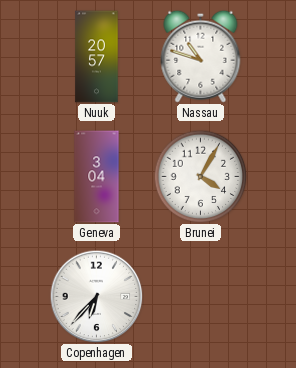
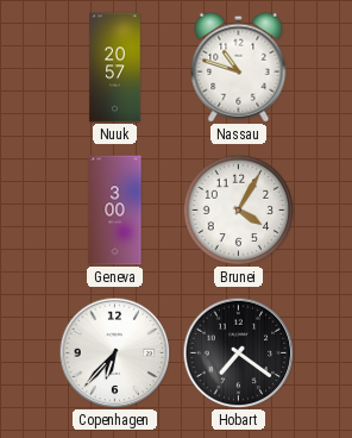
Geneva: 3:04 -> 3:00
Hobart: none -> 7:21
